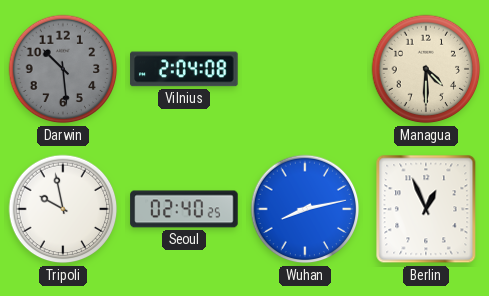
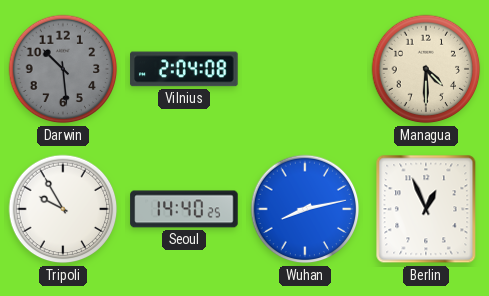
Tripoli: 9:58 -> 9:55
Seoul: 02:40 -> 14:40
